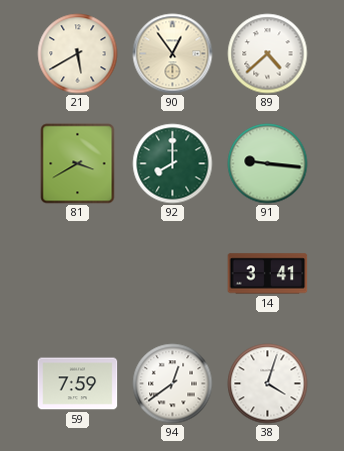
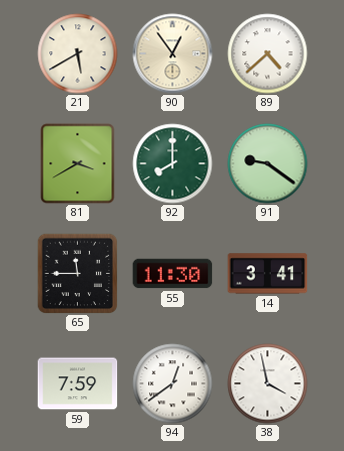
91: 9:16 -> 9:21
65: none -> 11:45
55: none -> 11:30
38: 4:03 -> 3:58
